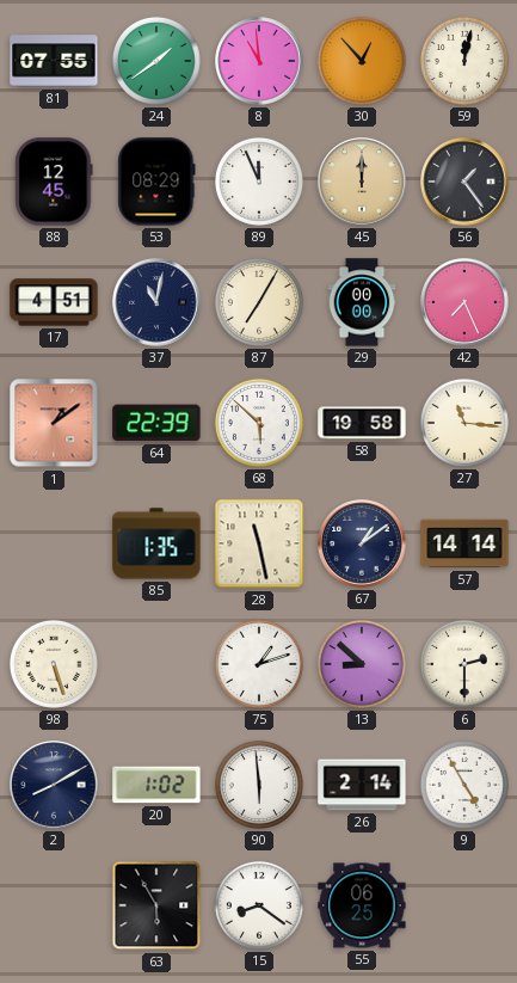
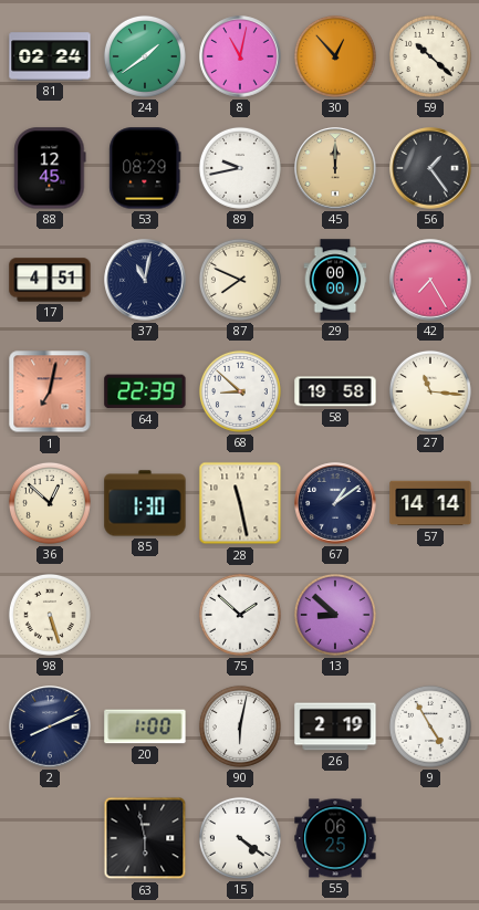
81: 07:55 -> 02:24
8: 10:59 -> 11:02
59: 12:02 -> 10:22
89: 11:56 -> 9:43
87: 7:05 -> 7:49
42: 7:26 -> 7:25
1: 1:09 -> 7:02
68: 5:52 -> 8:52
36: none -> 12:52
85: 1:35 -> 1:30
75: 1:12 -> 1:52
6: 2:30 -> none
2: 8:10 -> 8:11
20: 1:02 -> 1:00
90: 5:59 -> 6:02
26: 2:14 -> 2:19
63: 5:55 -> 5:58
15: 8:21 -> 4:21
